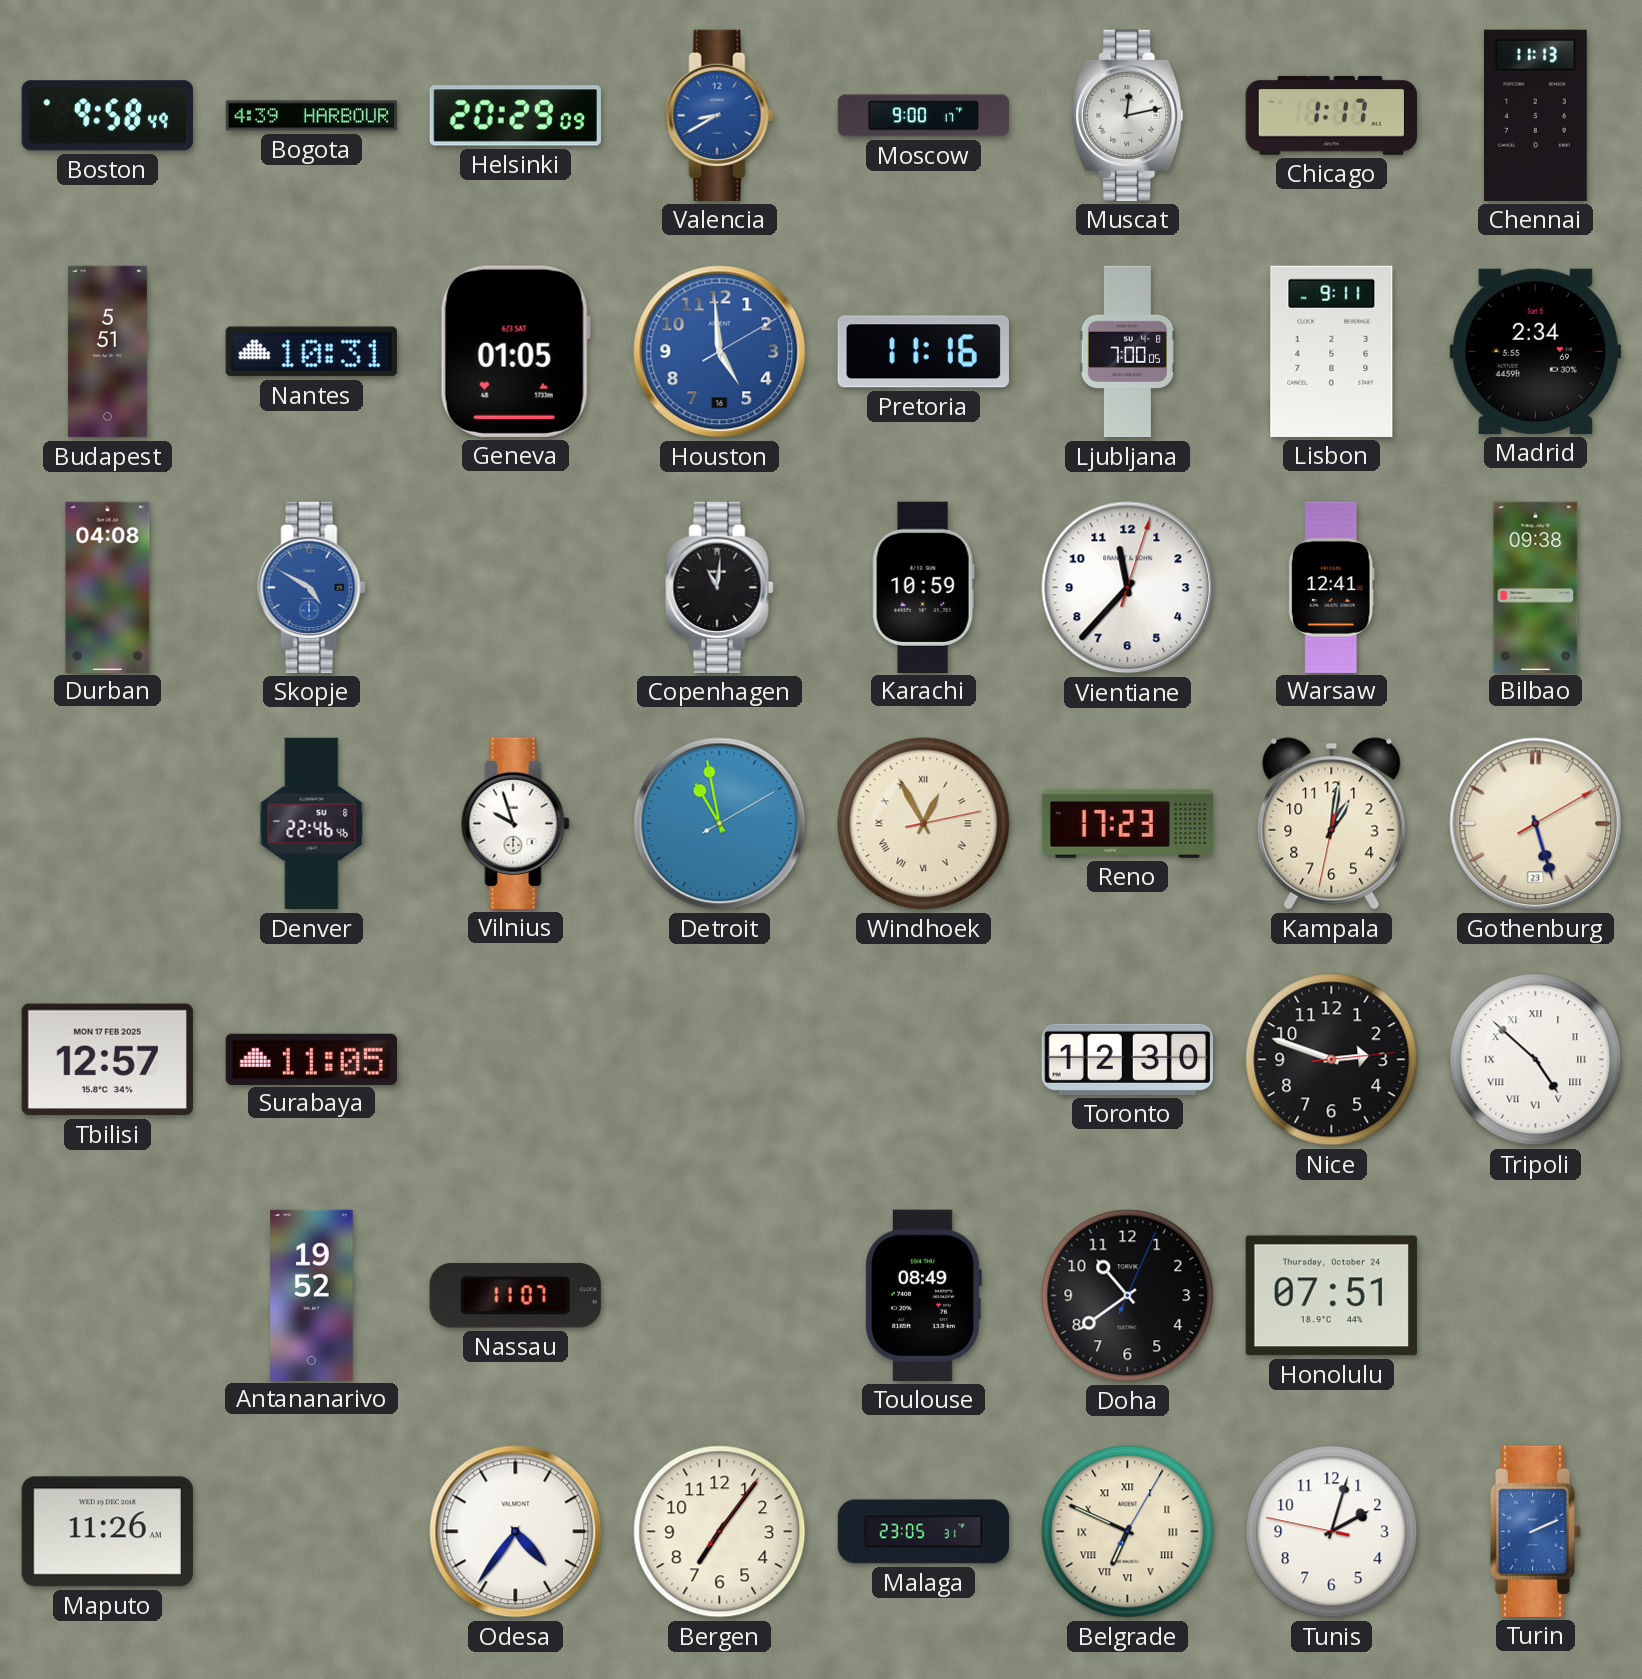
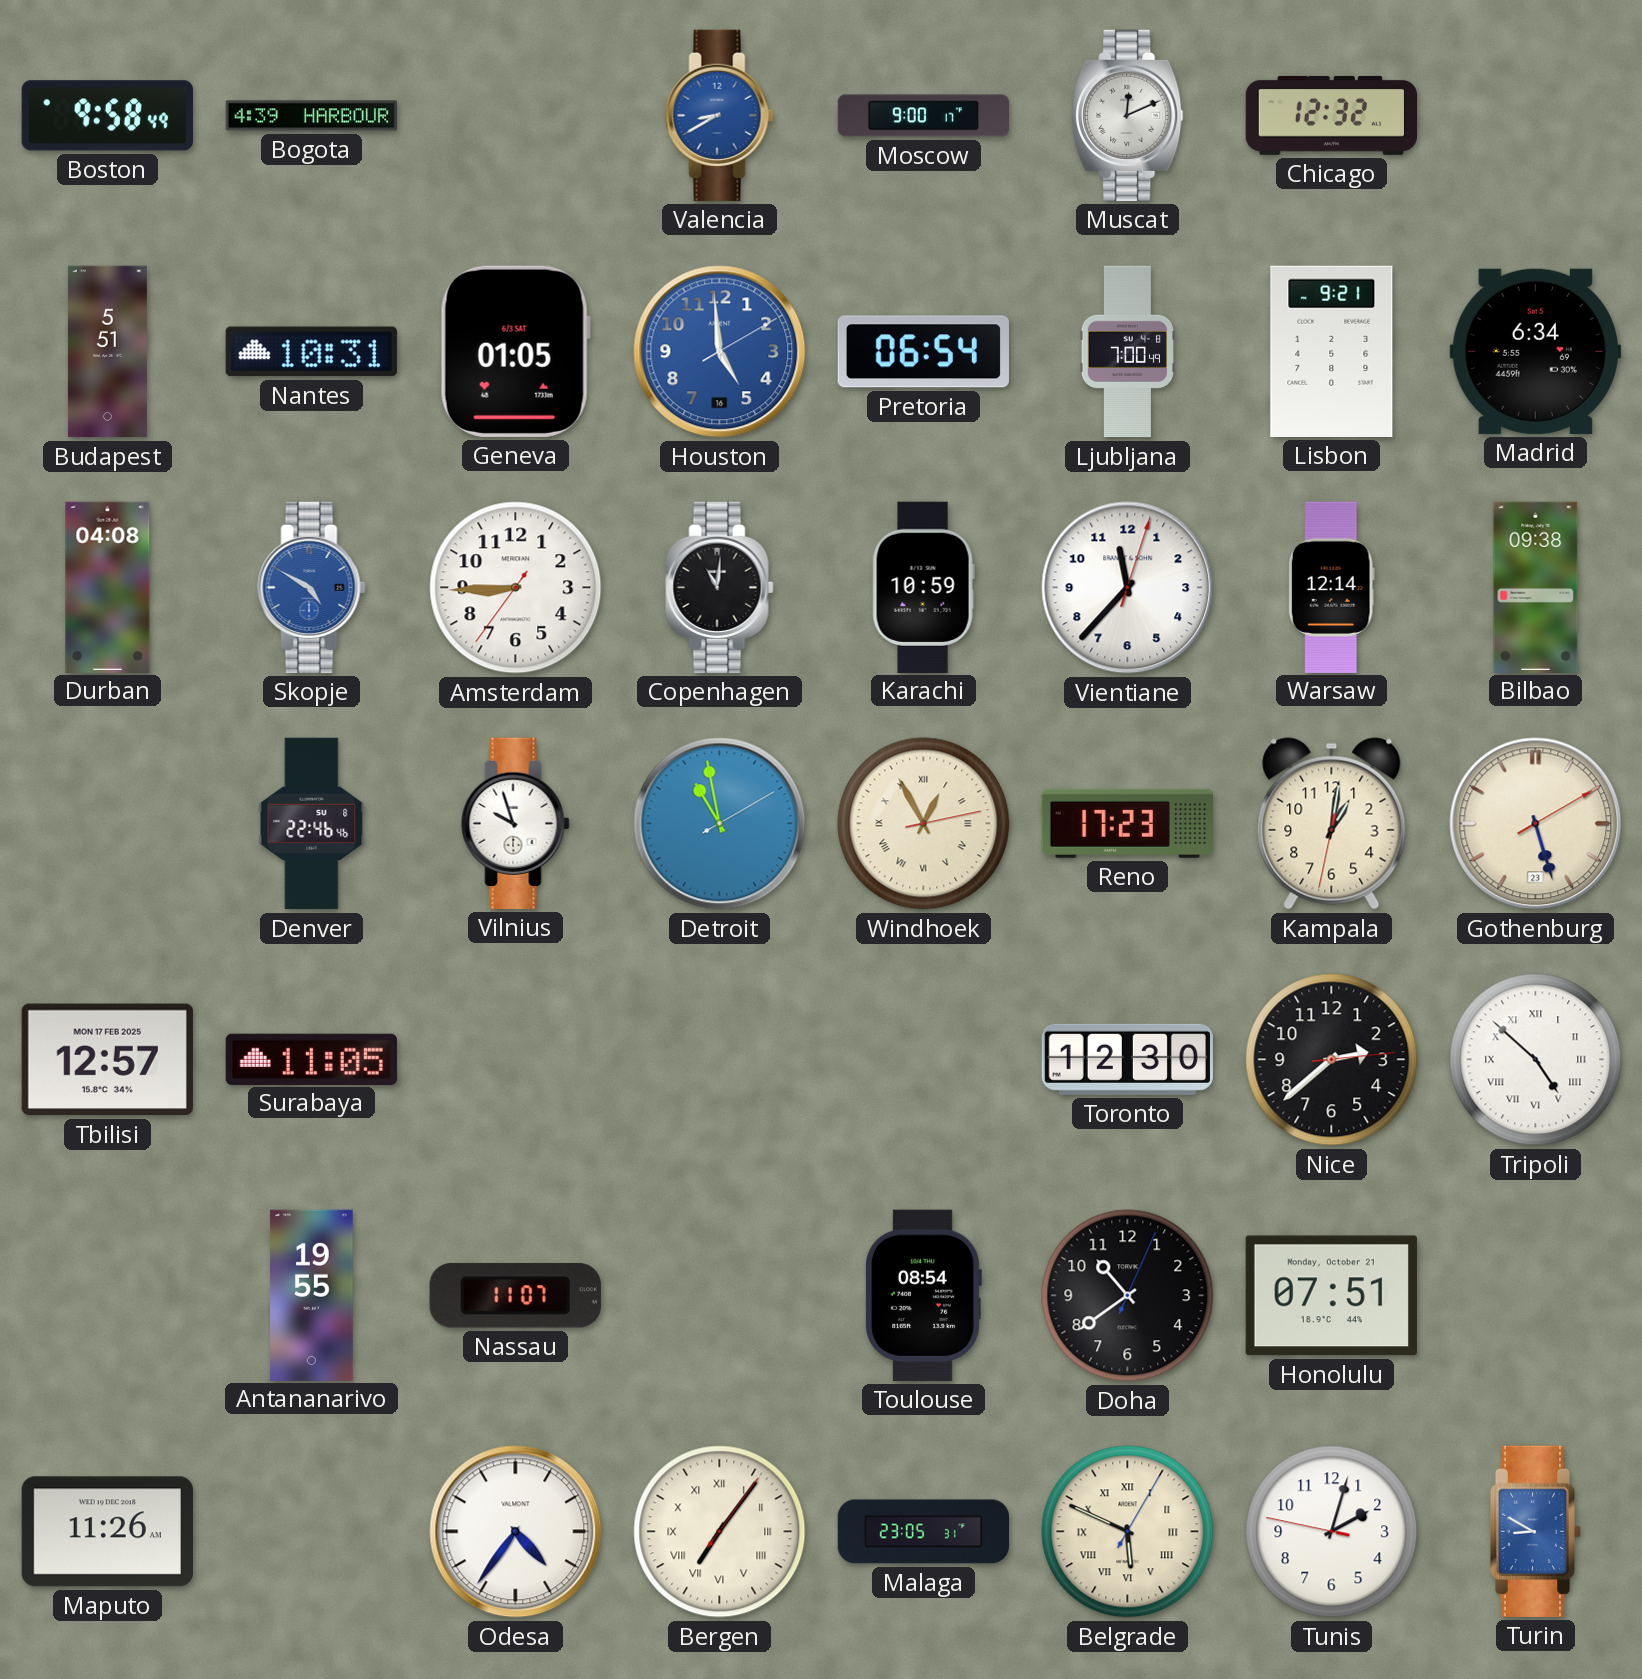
Helsinki: 20:29 -> none
Muscat: 12:13 -> 12:11
Chicago: 1:17 -> 12:32
Chennai: 11:13 -> none
Pretoria: 11:16 -> 06:54
Ljubljana: 7:00:05 -> 7:00:49
Lisbon: 9:11 -> 9:21
Madrid: 2:34 -> 6:34
Amsterdam: none -> 8:44
Warsaw: 12:41 -> 12:14
Nice: 2:48 -> 2:38
Antananarivo: 19:52 -> 19:55
Toulouse: 08:49 -> 08:54
Honolulu date: Thursday, October 24 -> Monday, October 21
Bergen numerals: Arabic -> Roman
Belgrade: 6:49 -> 5:49
Turin: 2:11 -> 8:50
